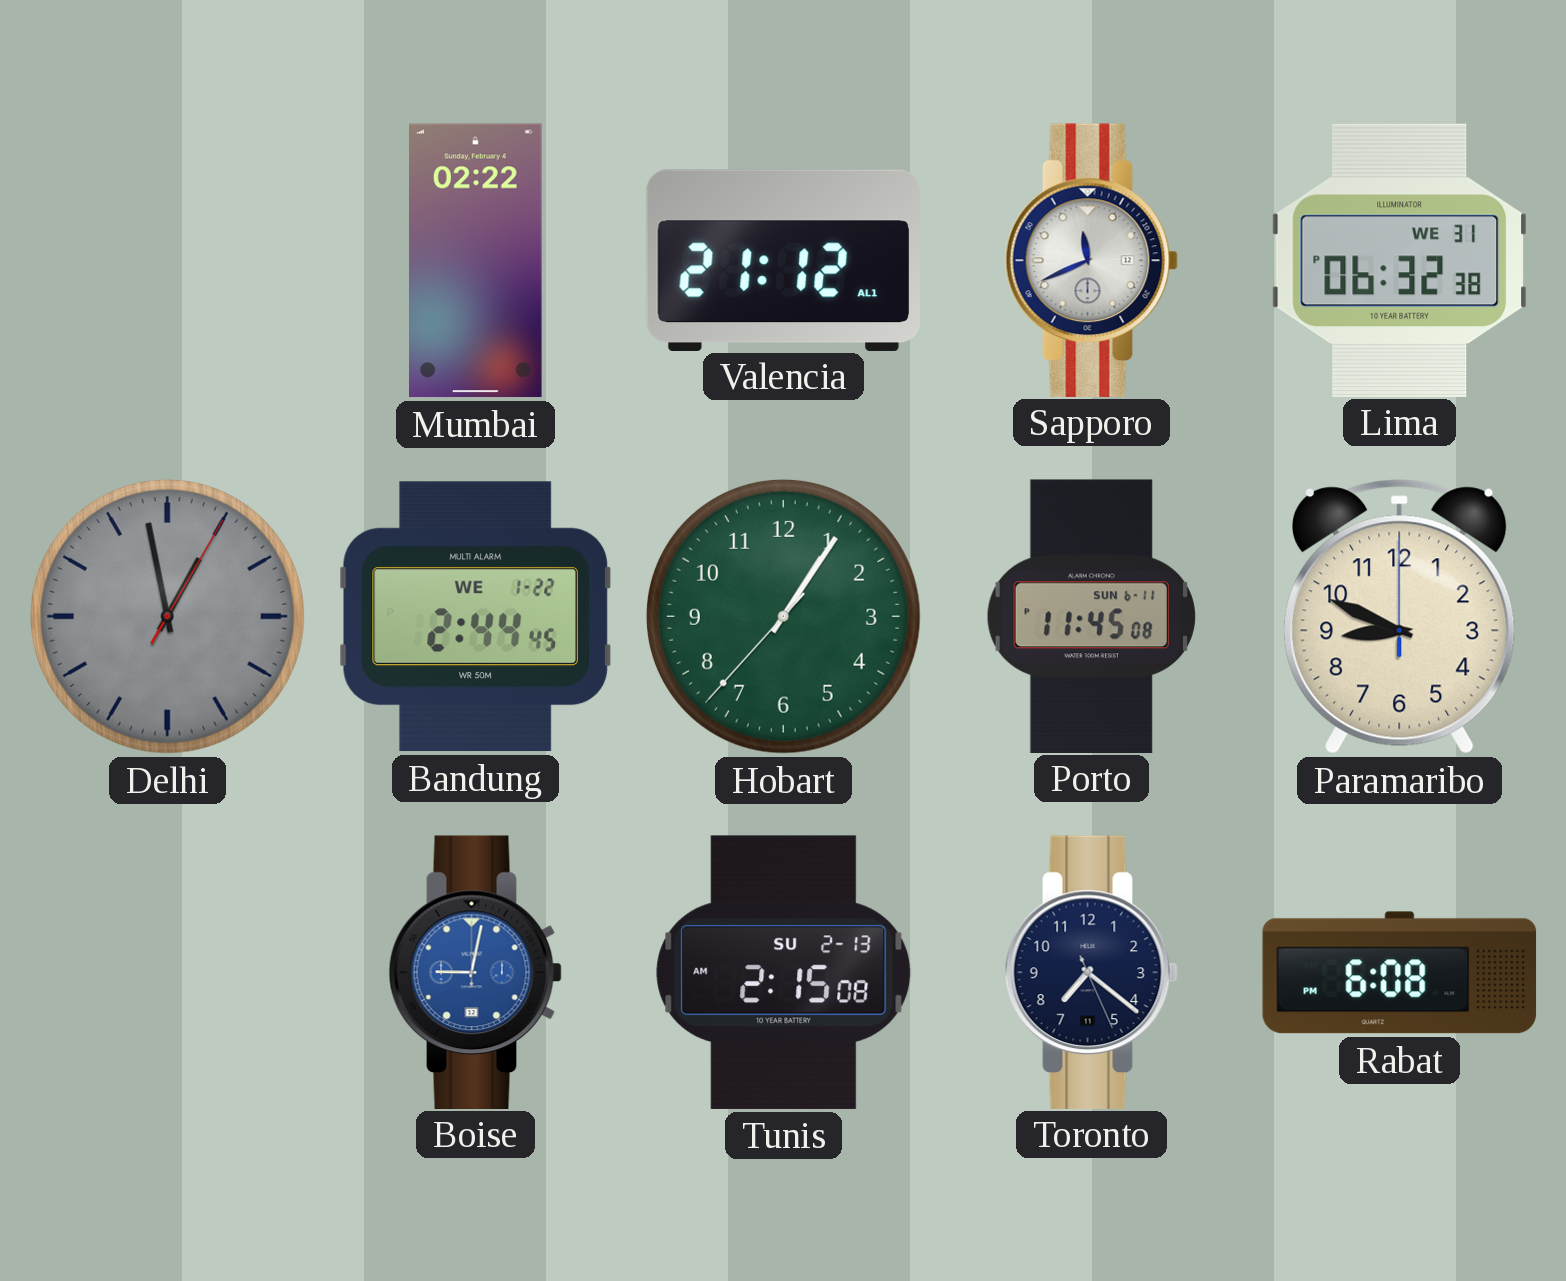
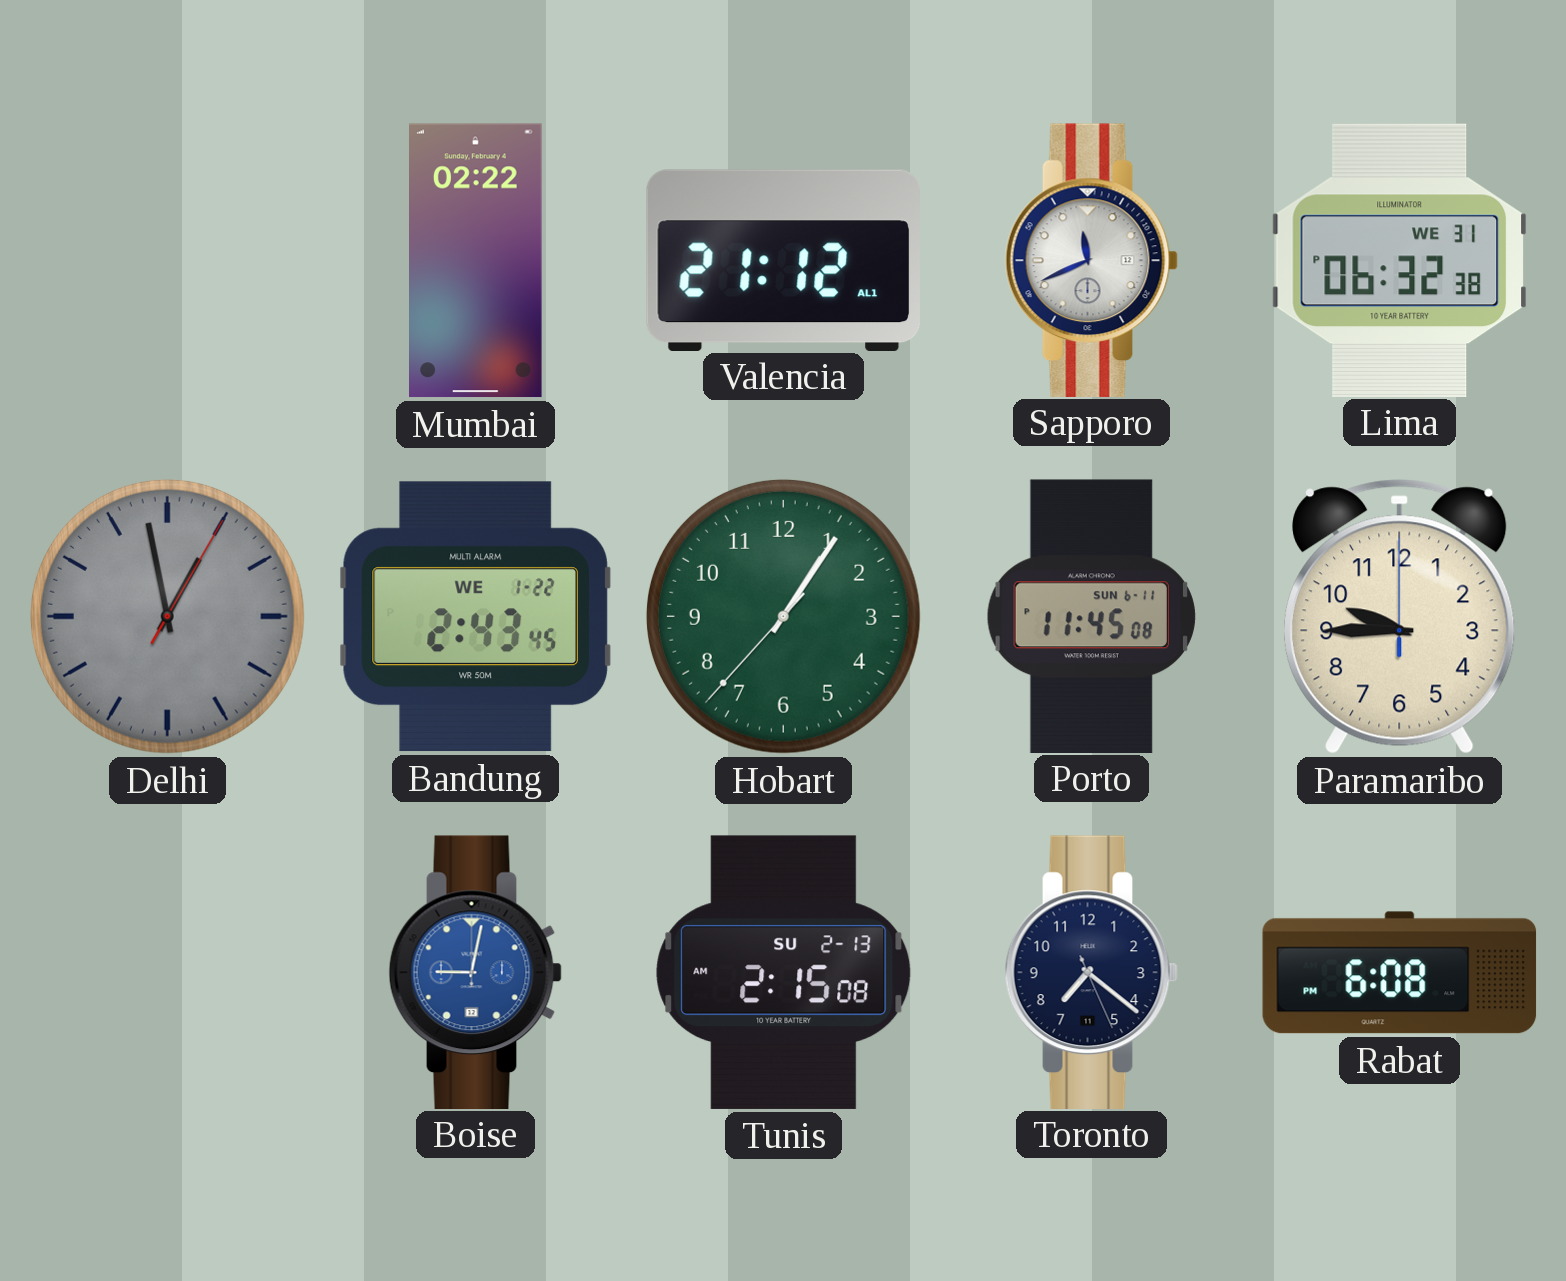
Bandung: 2:44 -> 2:43
Paramaribo: 8:49 -> 9:45
